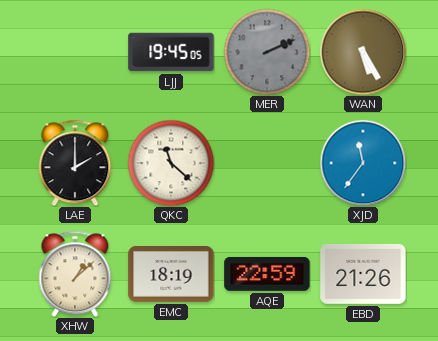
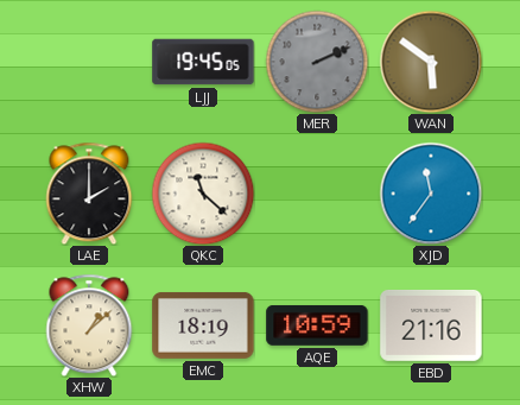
WAN: 5:25 -> 5:51
AQE: 22:59 -> 10:59
EBD: 21:26 -> 21:16
